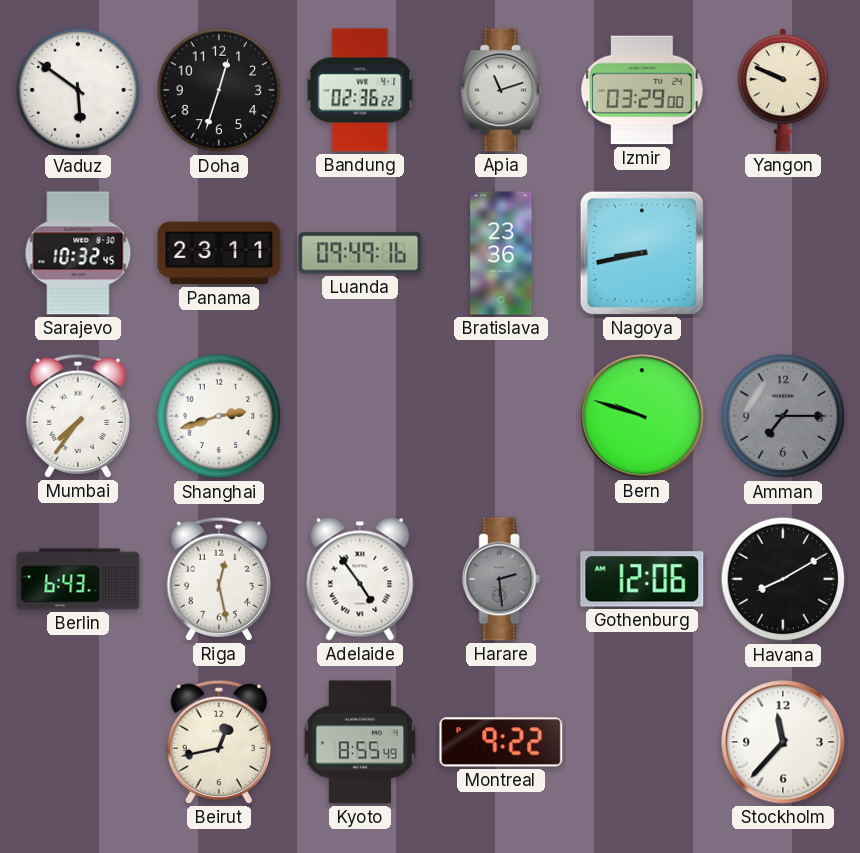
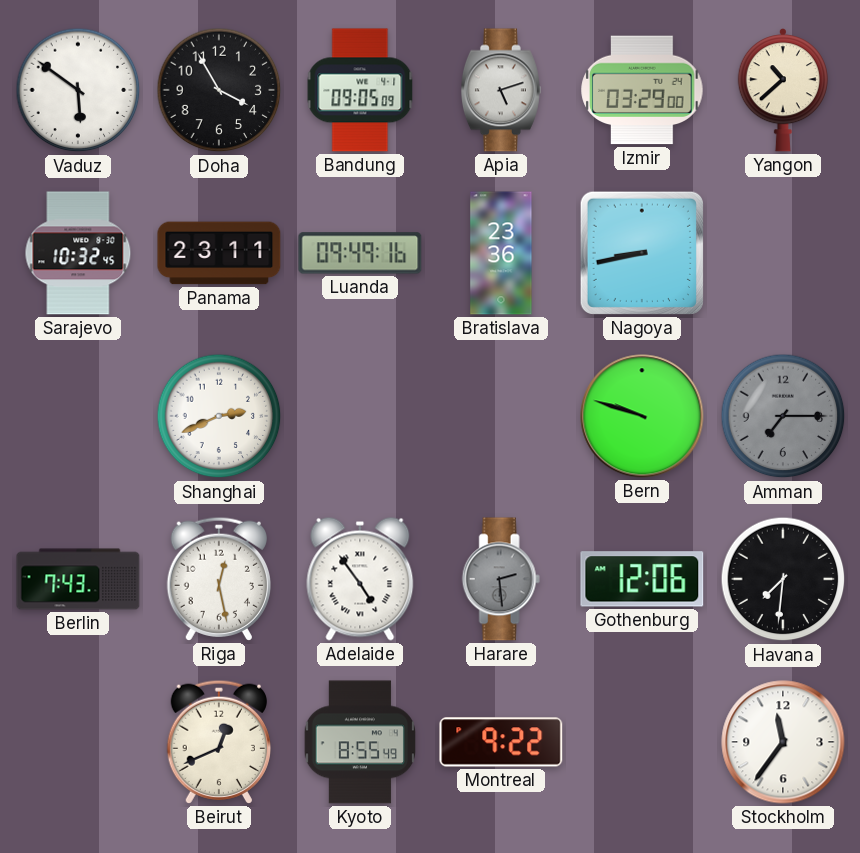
Doha: 12:33 -> 3:55
Bandung: 02:36 -> 09:05
Apia: 11:12 -> 5:12
Yangon: 9:49 -> 10:38
Mumbai: 7:36 -> none
Shanghai: 2:42 -> 2:41
Berlin: 6:43 -> 7:43
Havana: 8:10 -> 7:31
Beirut: 12:43 -> 12:41
Stockholm: 11:37 -> 11:36
